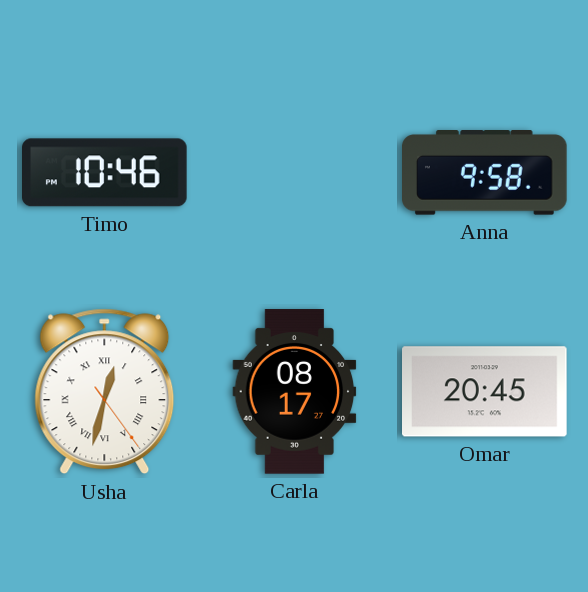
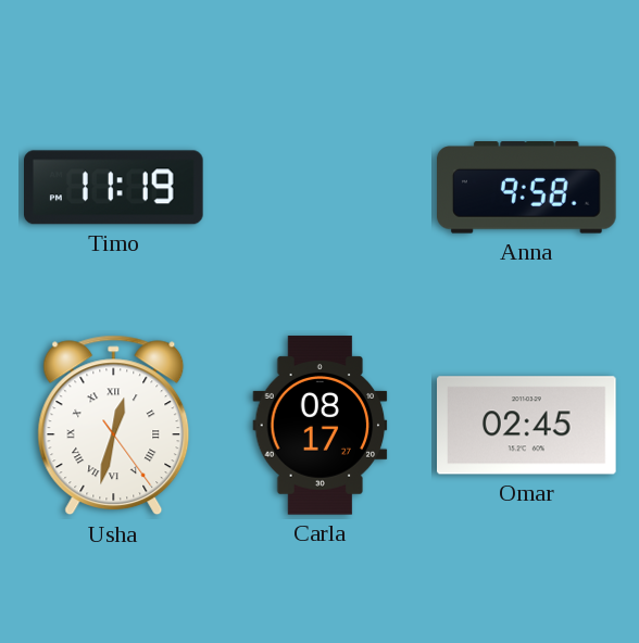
Timo: 10:46 -> 11:19
Omar: 20:45 -> 02:45
